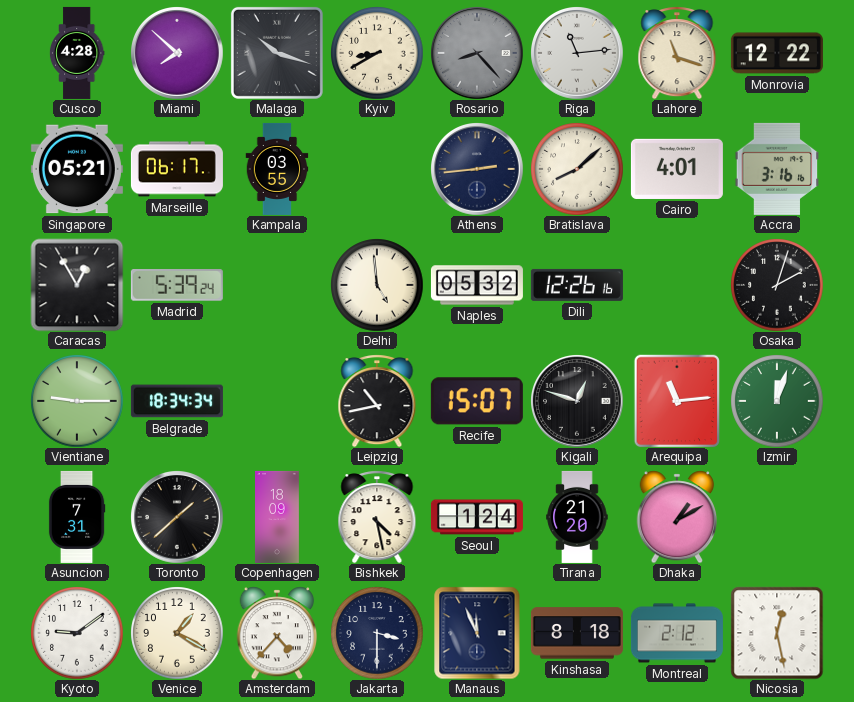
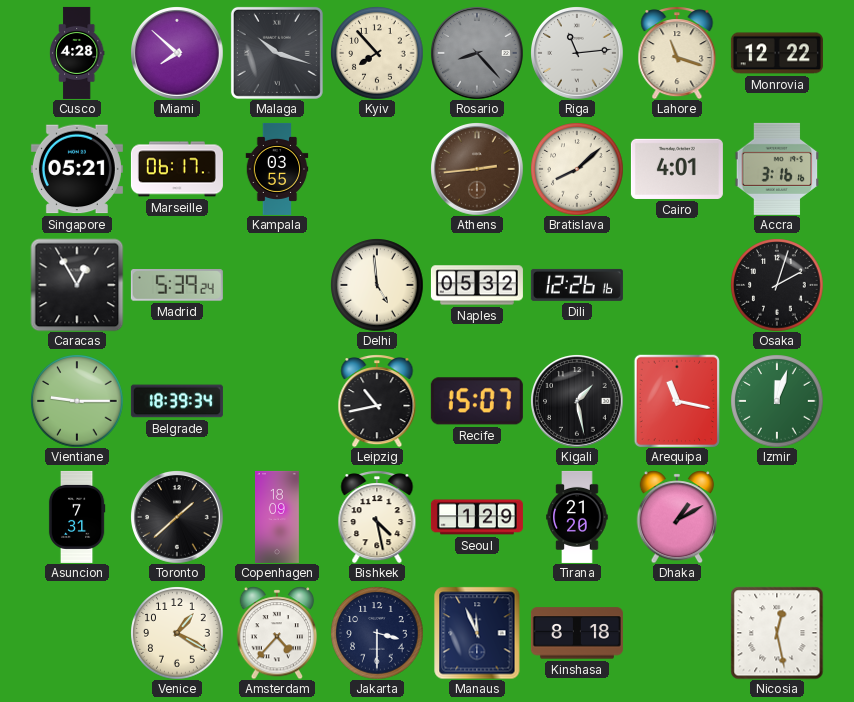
Kyiv: 8:40 -> 7:53
Athens dial: navy -> brown
Belgrade: 18:34 -> 18:39
Kigali: 12:48 -> 1:28
Arequipa: 11:14 -> 11:17
Seoul: 1:24 -> 1:29
Kyoto: 9:09 -> none
Montreal: 2:12 -> none
